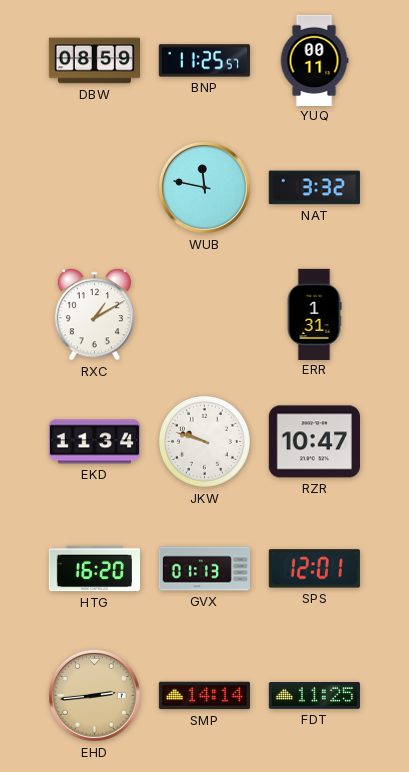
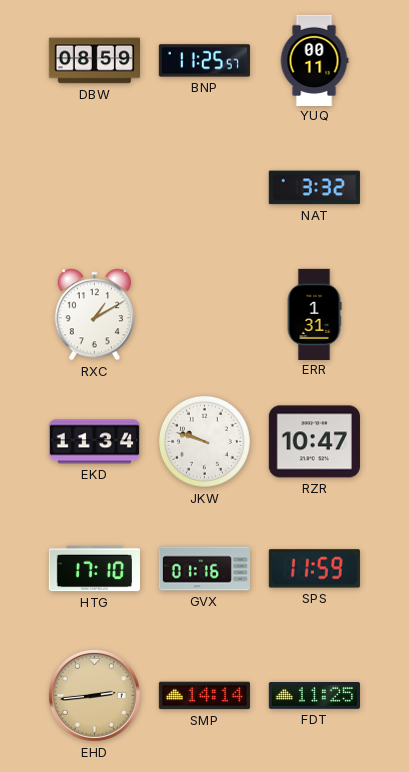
WUB: 11:47 -> none
HTG: 16:20 -> 17:10
GVX: 01:13 -> 01:16
SPS: 12:01 -> 11:59
